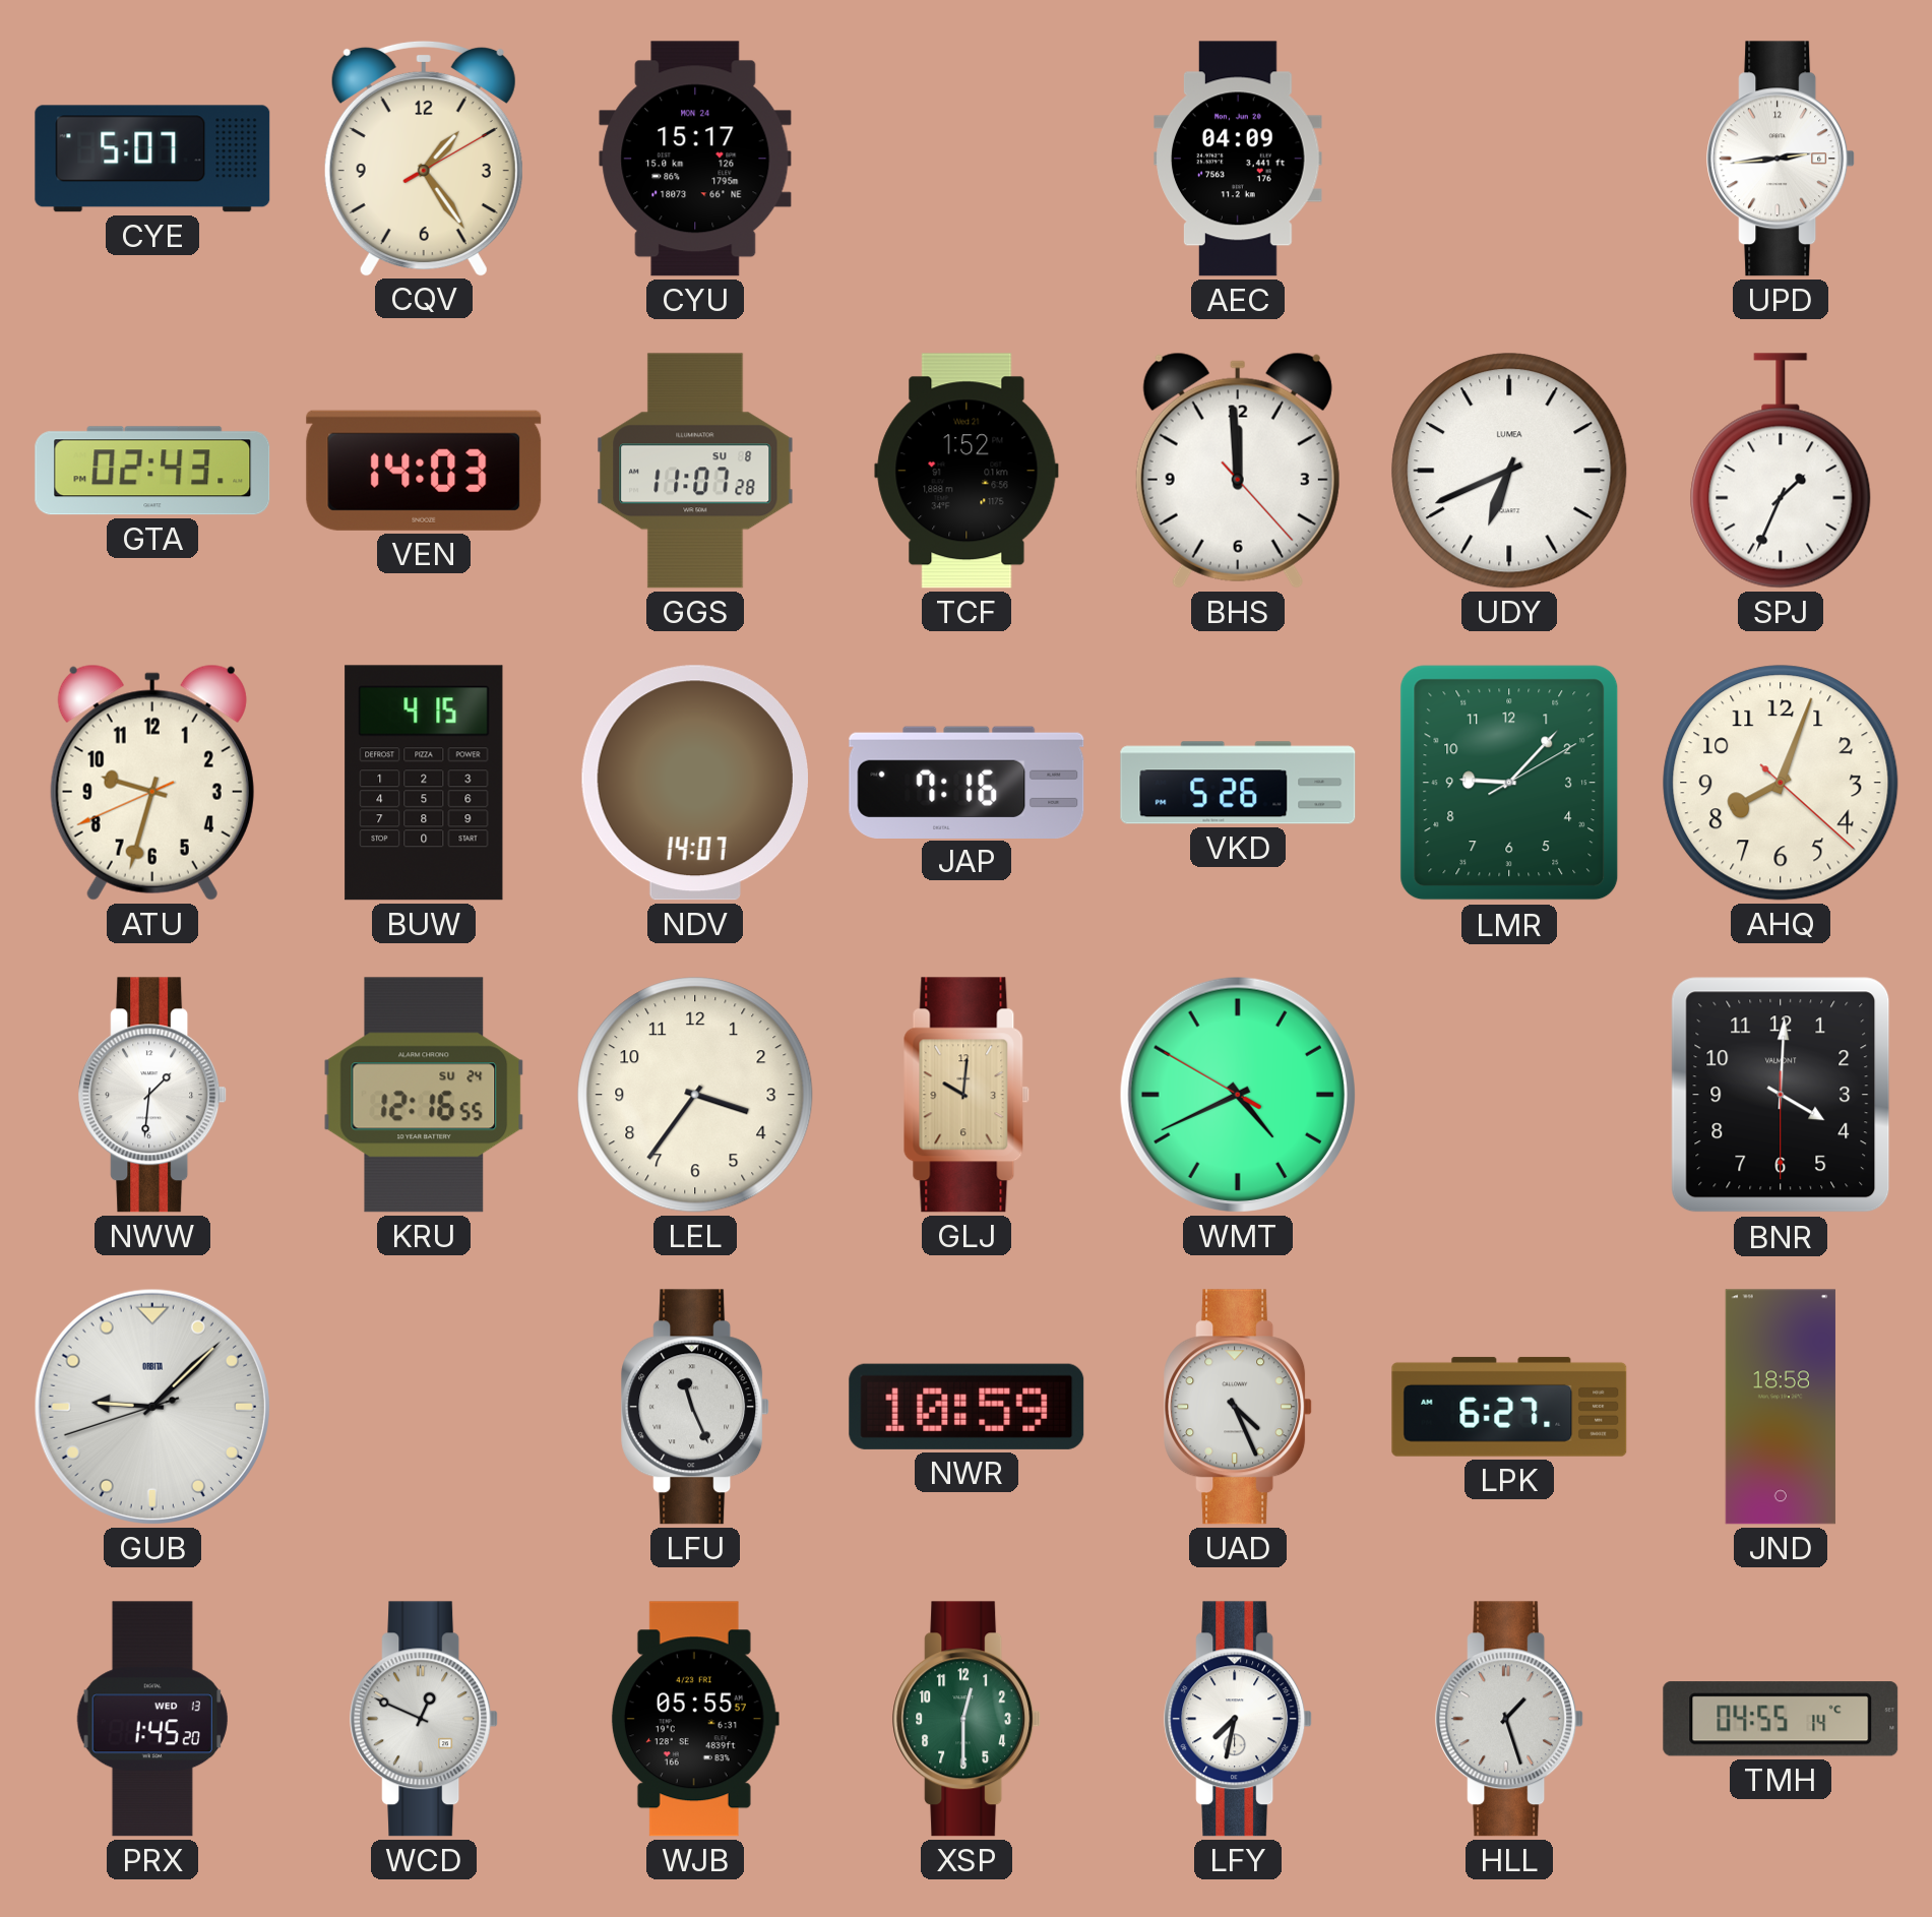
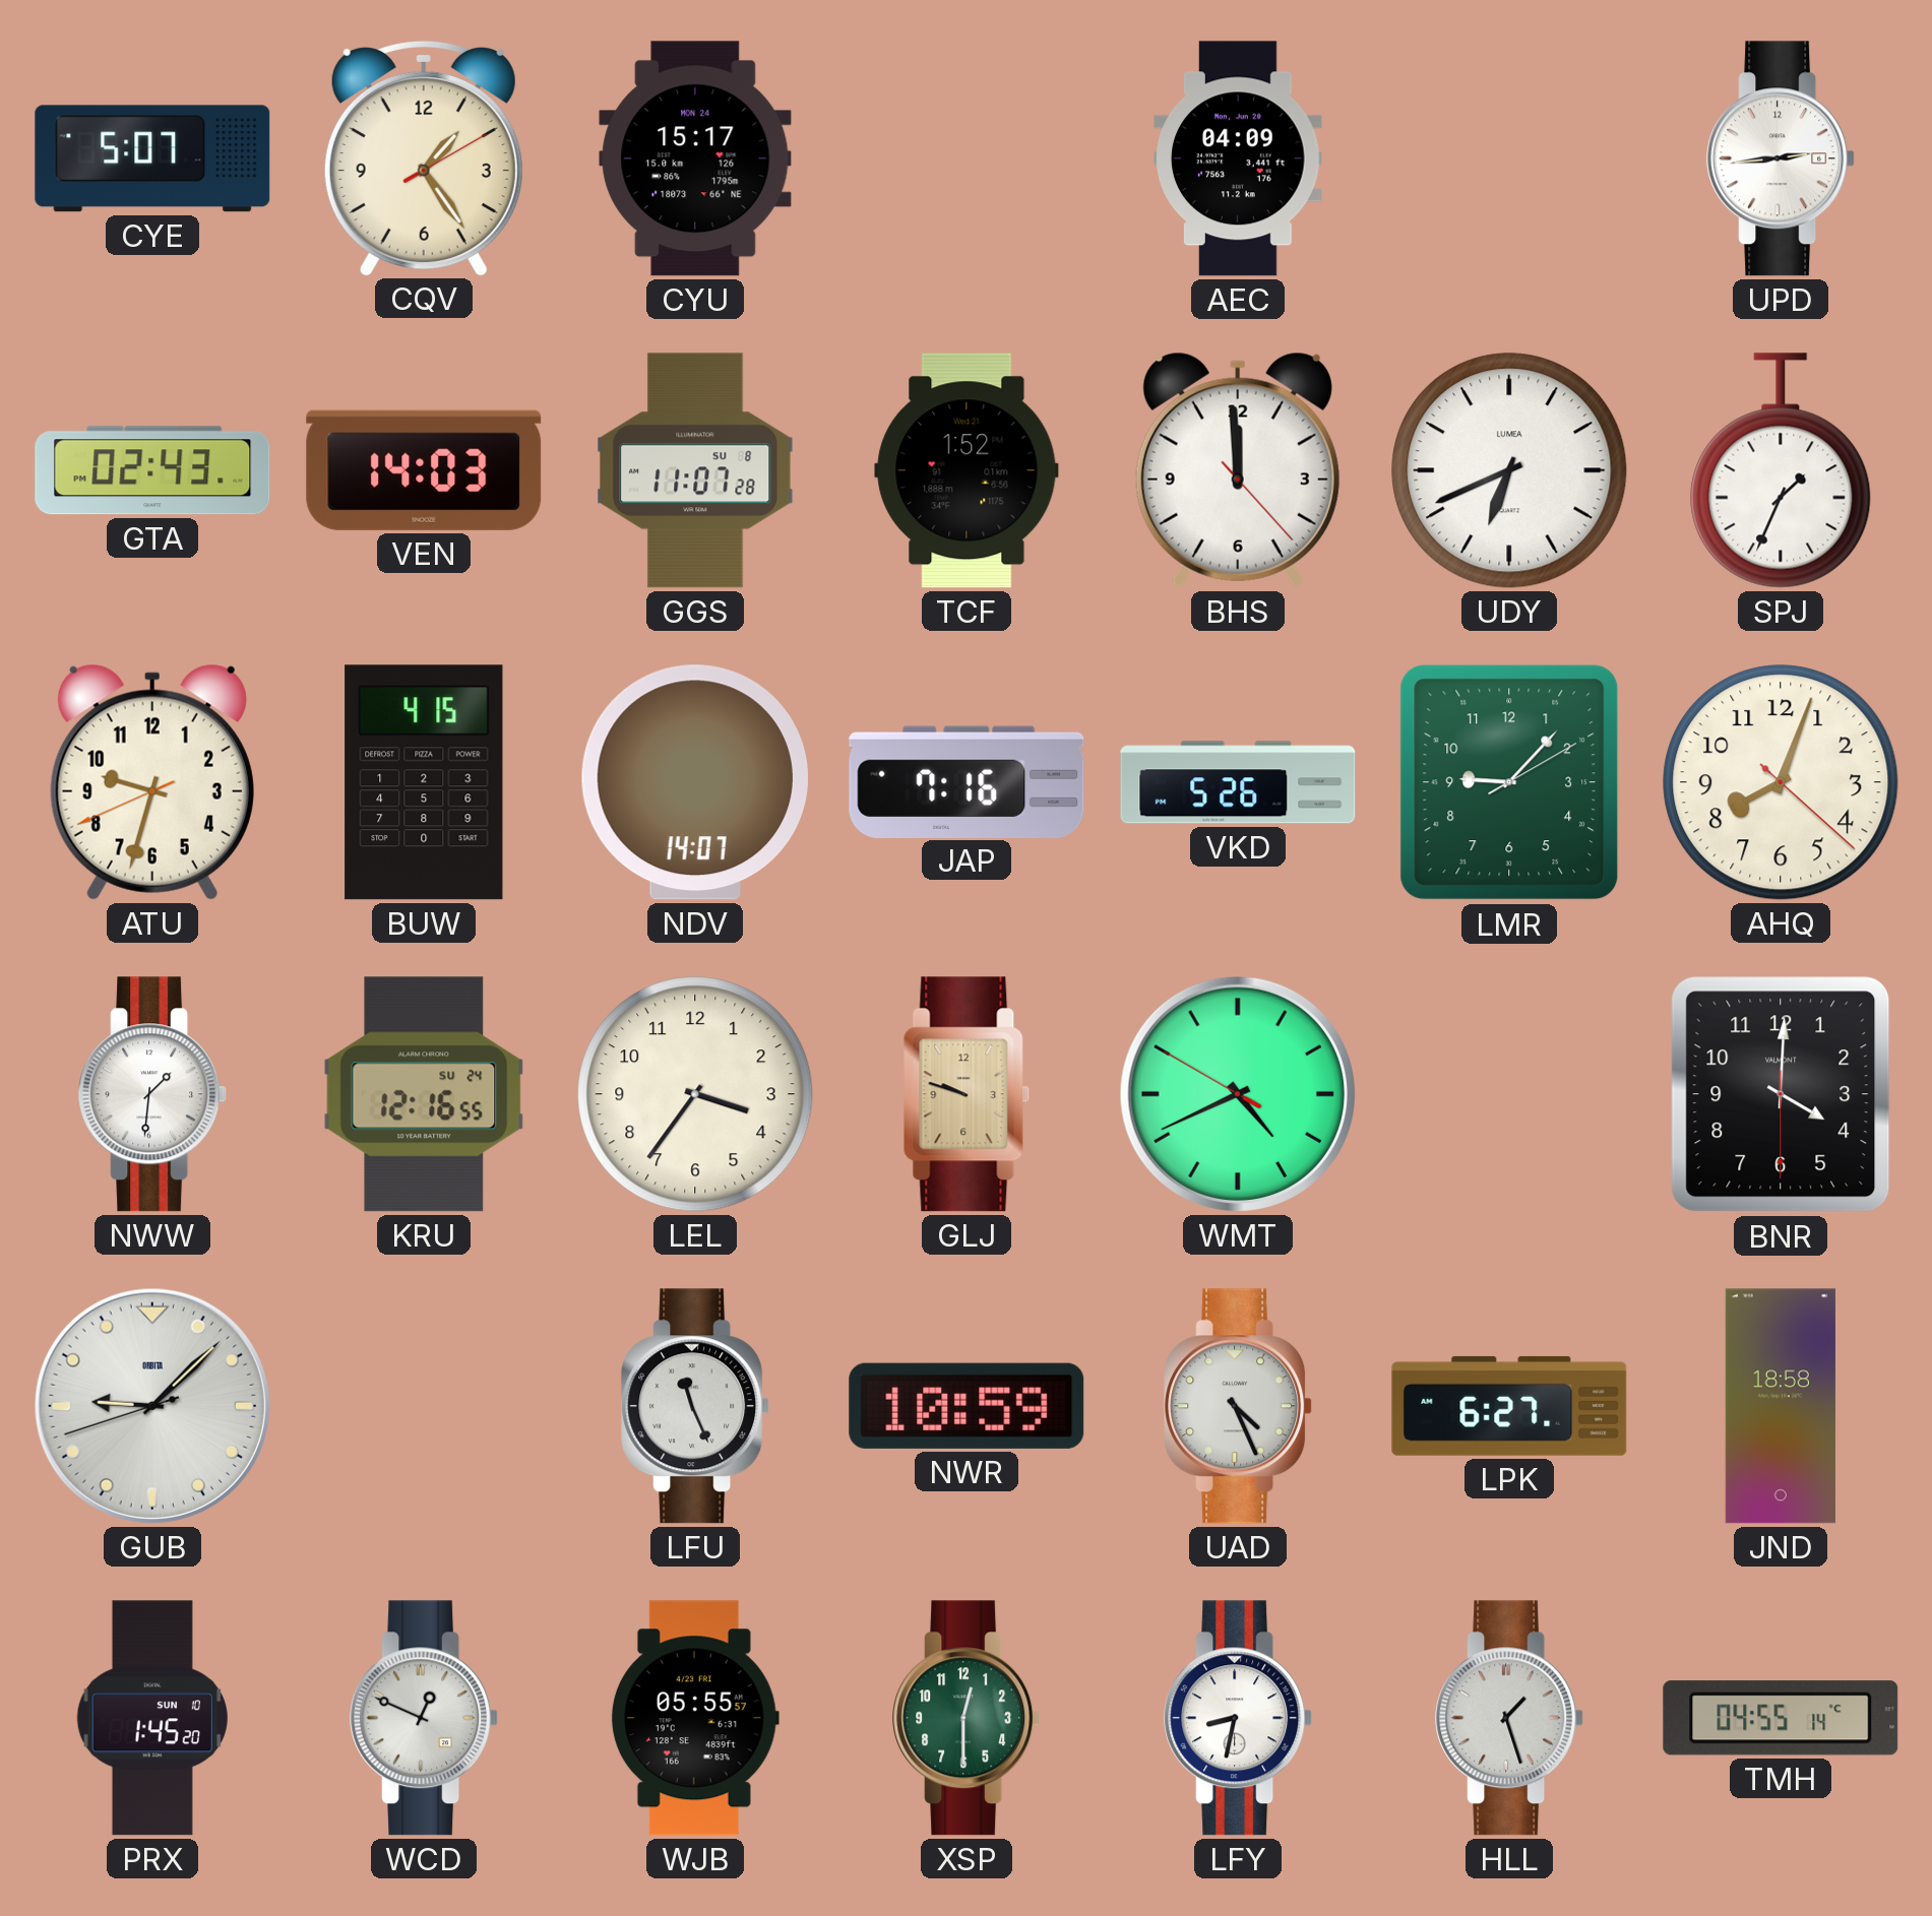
GLJ: 10:01 -> 9:48
PRX date: WED 13 -> SUN 10
LFY: 7:32 -> 8:32
